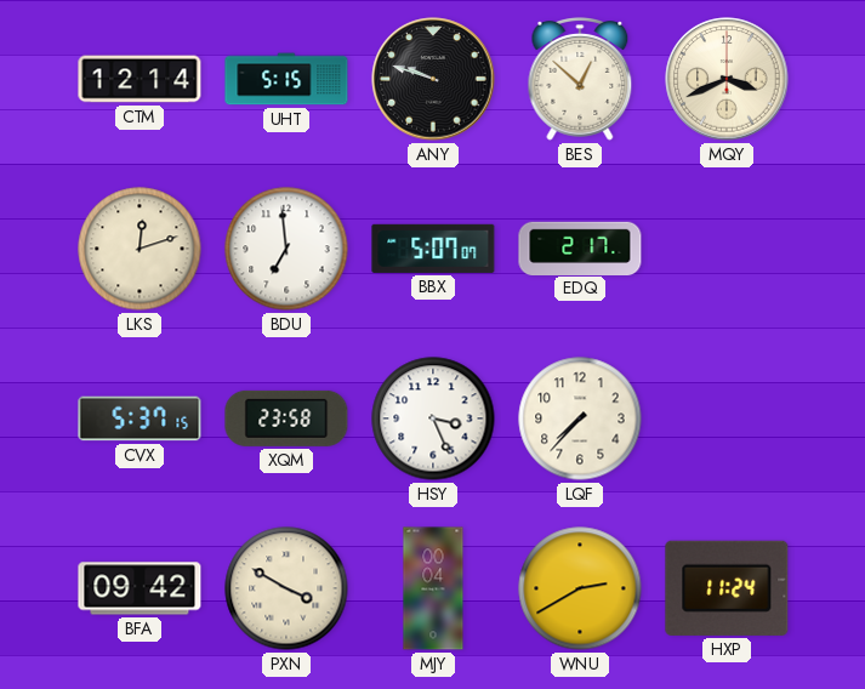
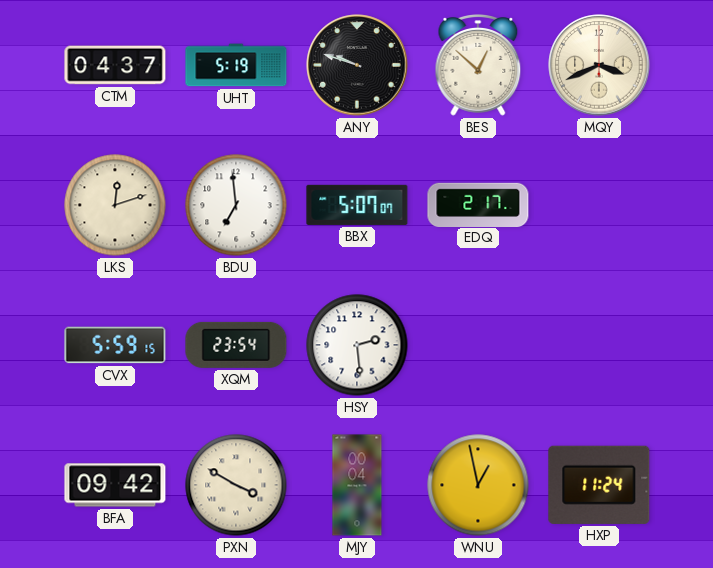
CTM: 12:14 -> 04:37
UHT: 5:15 -> 5:19
CVX: 5:37 -> 5:59
XQM: 23:58 -> 23:54
HSY: 3:26 -> 2:29
LQF: 7:37 -> none
WNU: 2:40 -> 12:58
